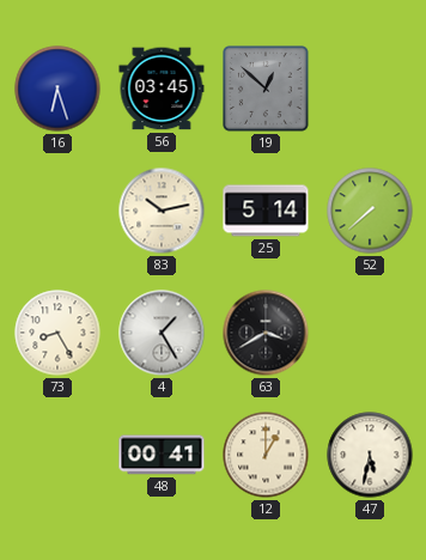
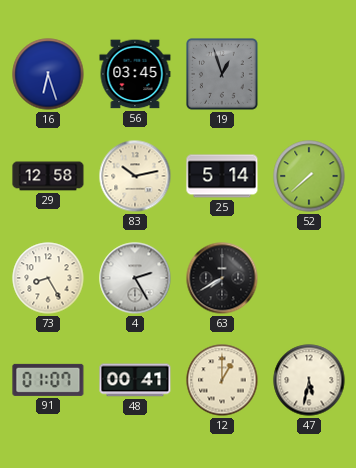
19: 12:52 -> 12:57
29: none -> 12:58
4: 1:25 -> 2:25
63: 3:40 -> 7:40
91: none -> 01:07
